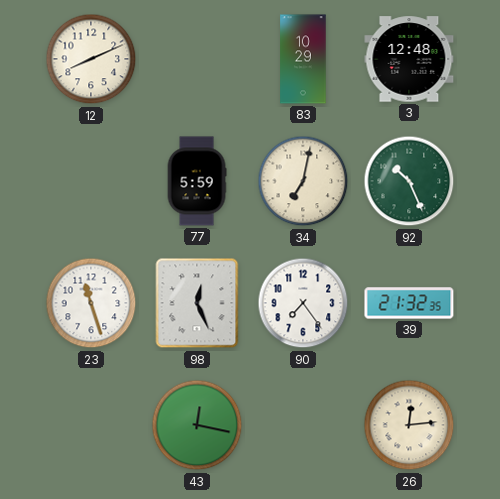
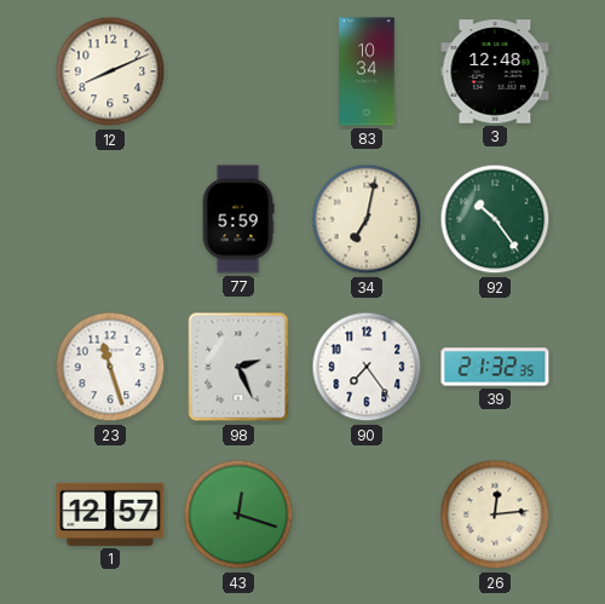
83: 10:29 -> 10:34
92: 10:26 -> 10:24
98: 12:26 -> 2:26
1: none -> 12:57
43: 12:17 -> 12:18
